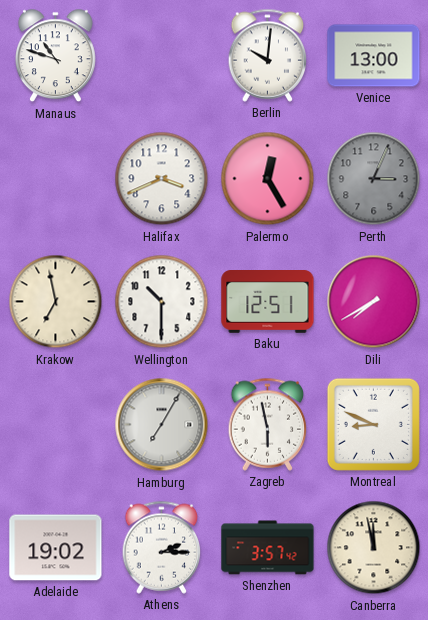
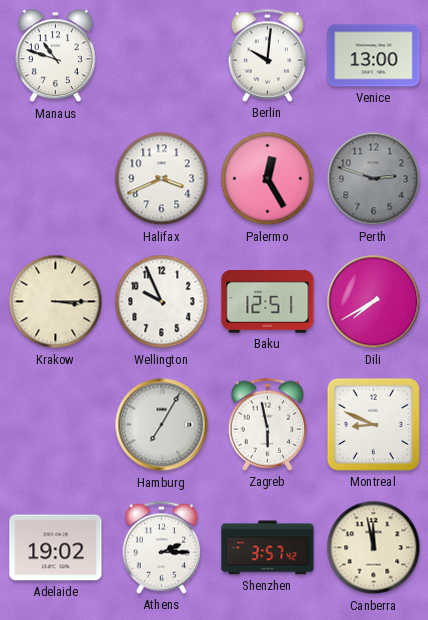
Perth: 3:04 -> 2:48
Krakow: 6:58 -> 3:15
Wellington: 10:30 -> 9:56
